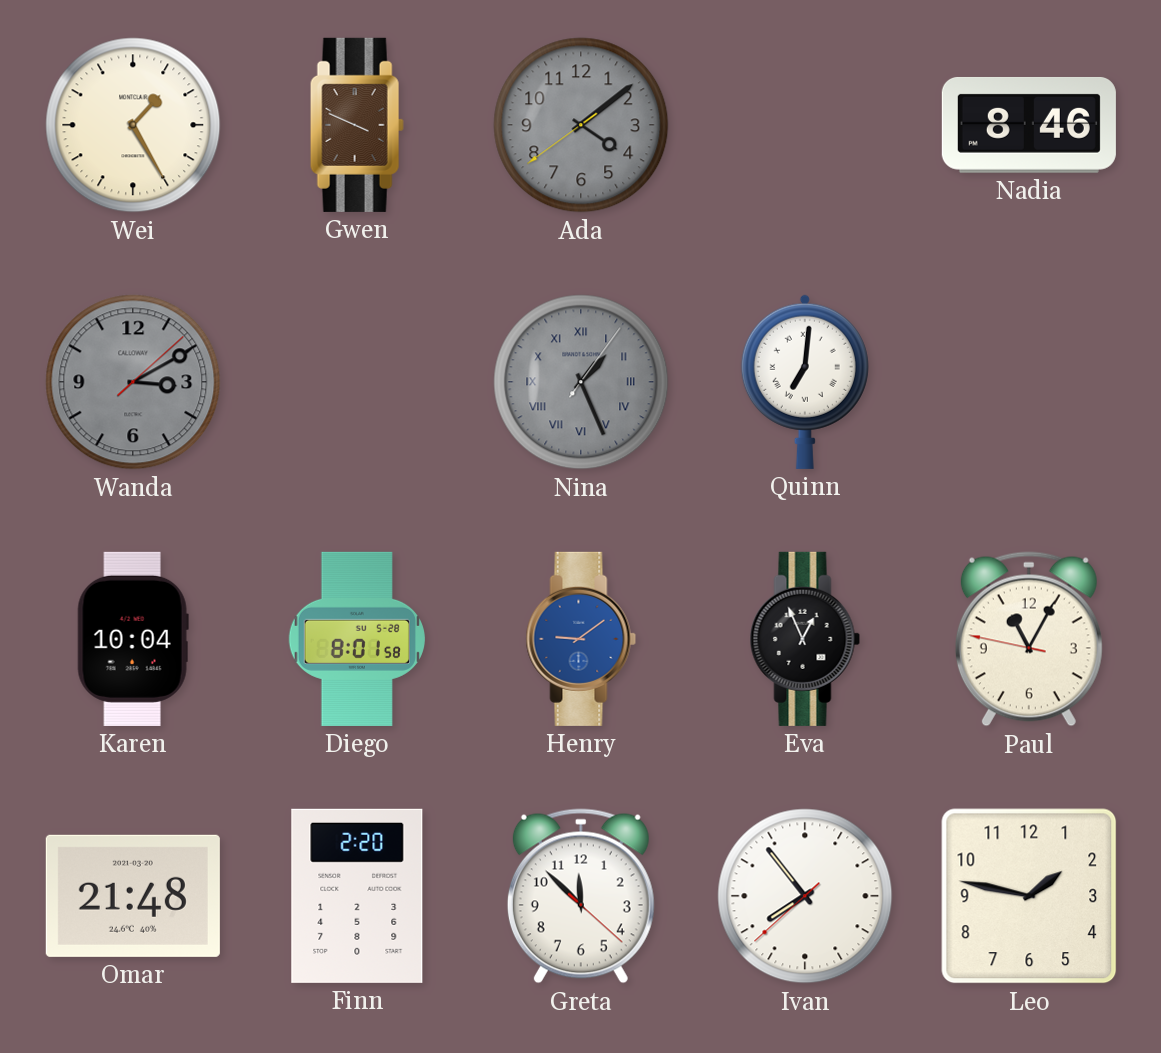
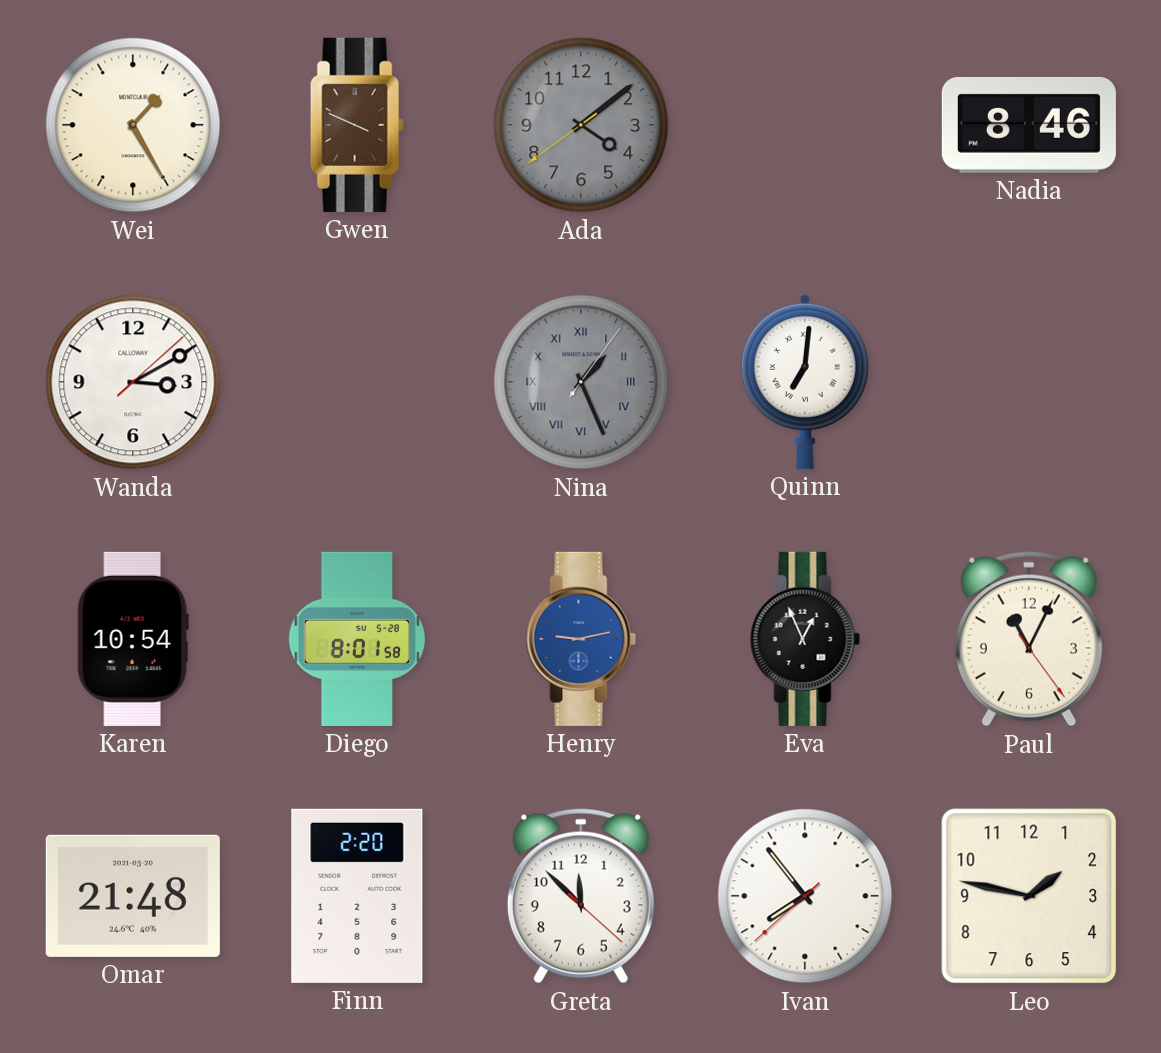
Wanda dial: grey -> white
Karen: 10:04 -> 10:54
Henry: 9:09 -> 9:13
Paul: 11:04:47 -> 11:04:24
